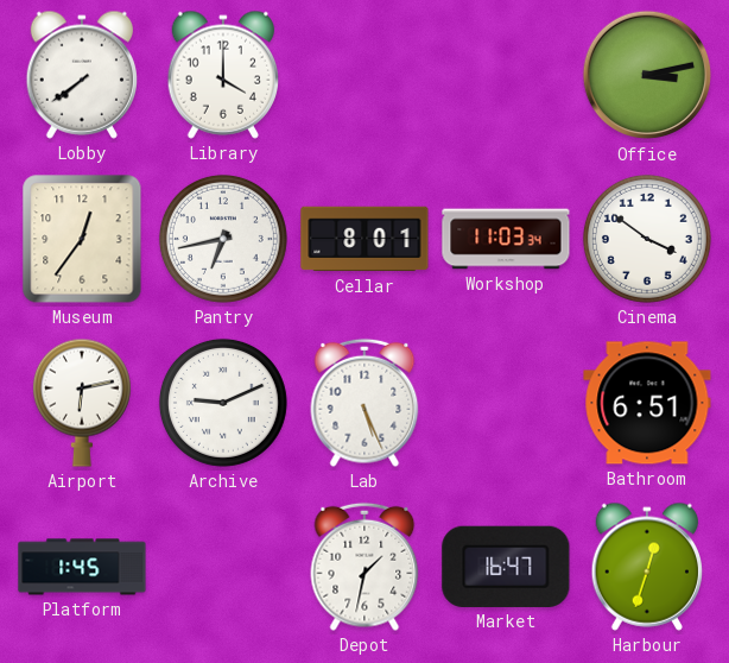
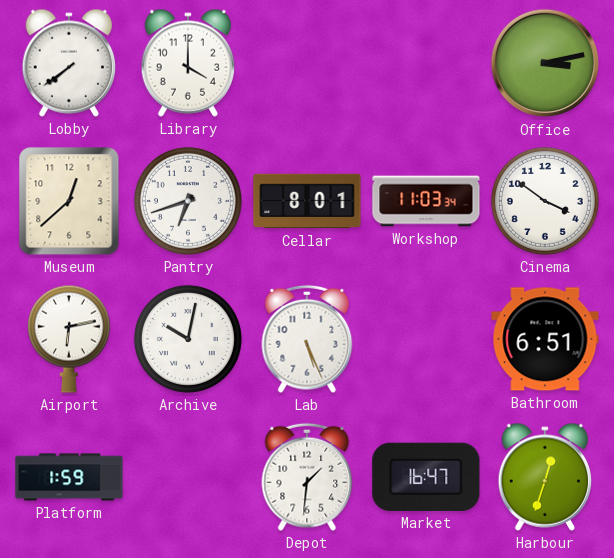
Museum: 12:36 -> 12:38
Pantry: 6:43 -> 6:42
Archive: 9:11 -> 10:02
Platform: 1:45 -> 1:59
Depot: 1:32 -> 1:31
